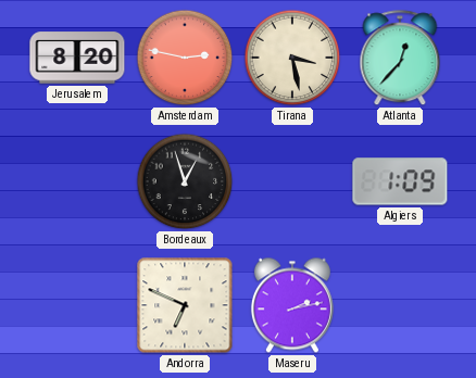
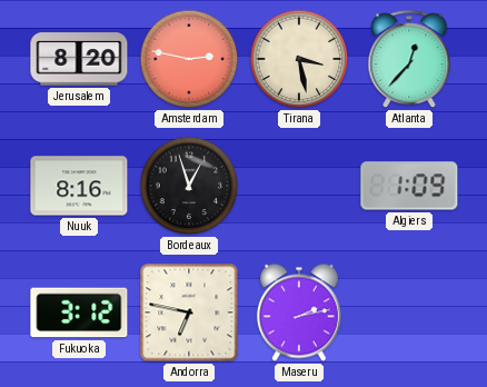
Nuuk: none -> 8:16
Fukuoka: none -> 3:12
Andorra: 6:49 -> 6:47
